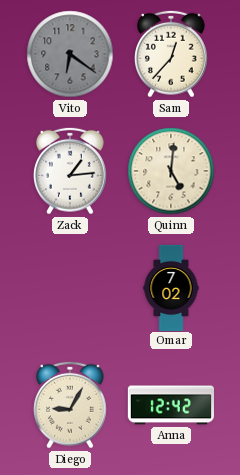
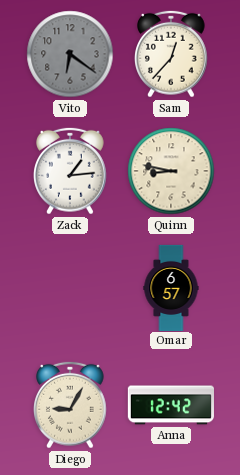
Quinn: 5:01 -> 8:47
Omar: 7:02 -> 6:57
